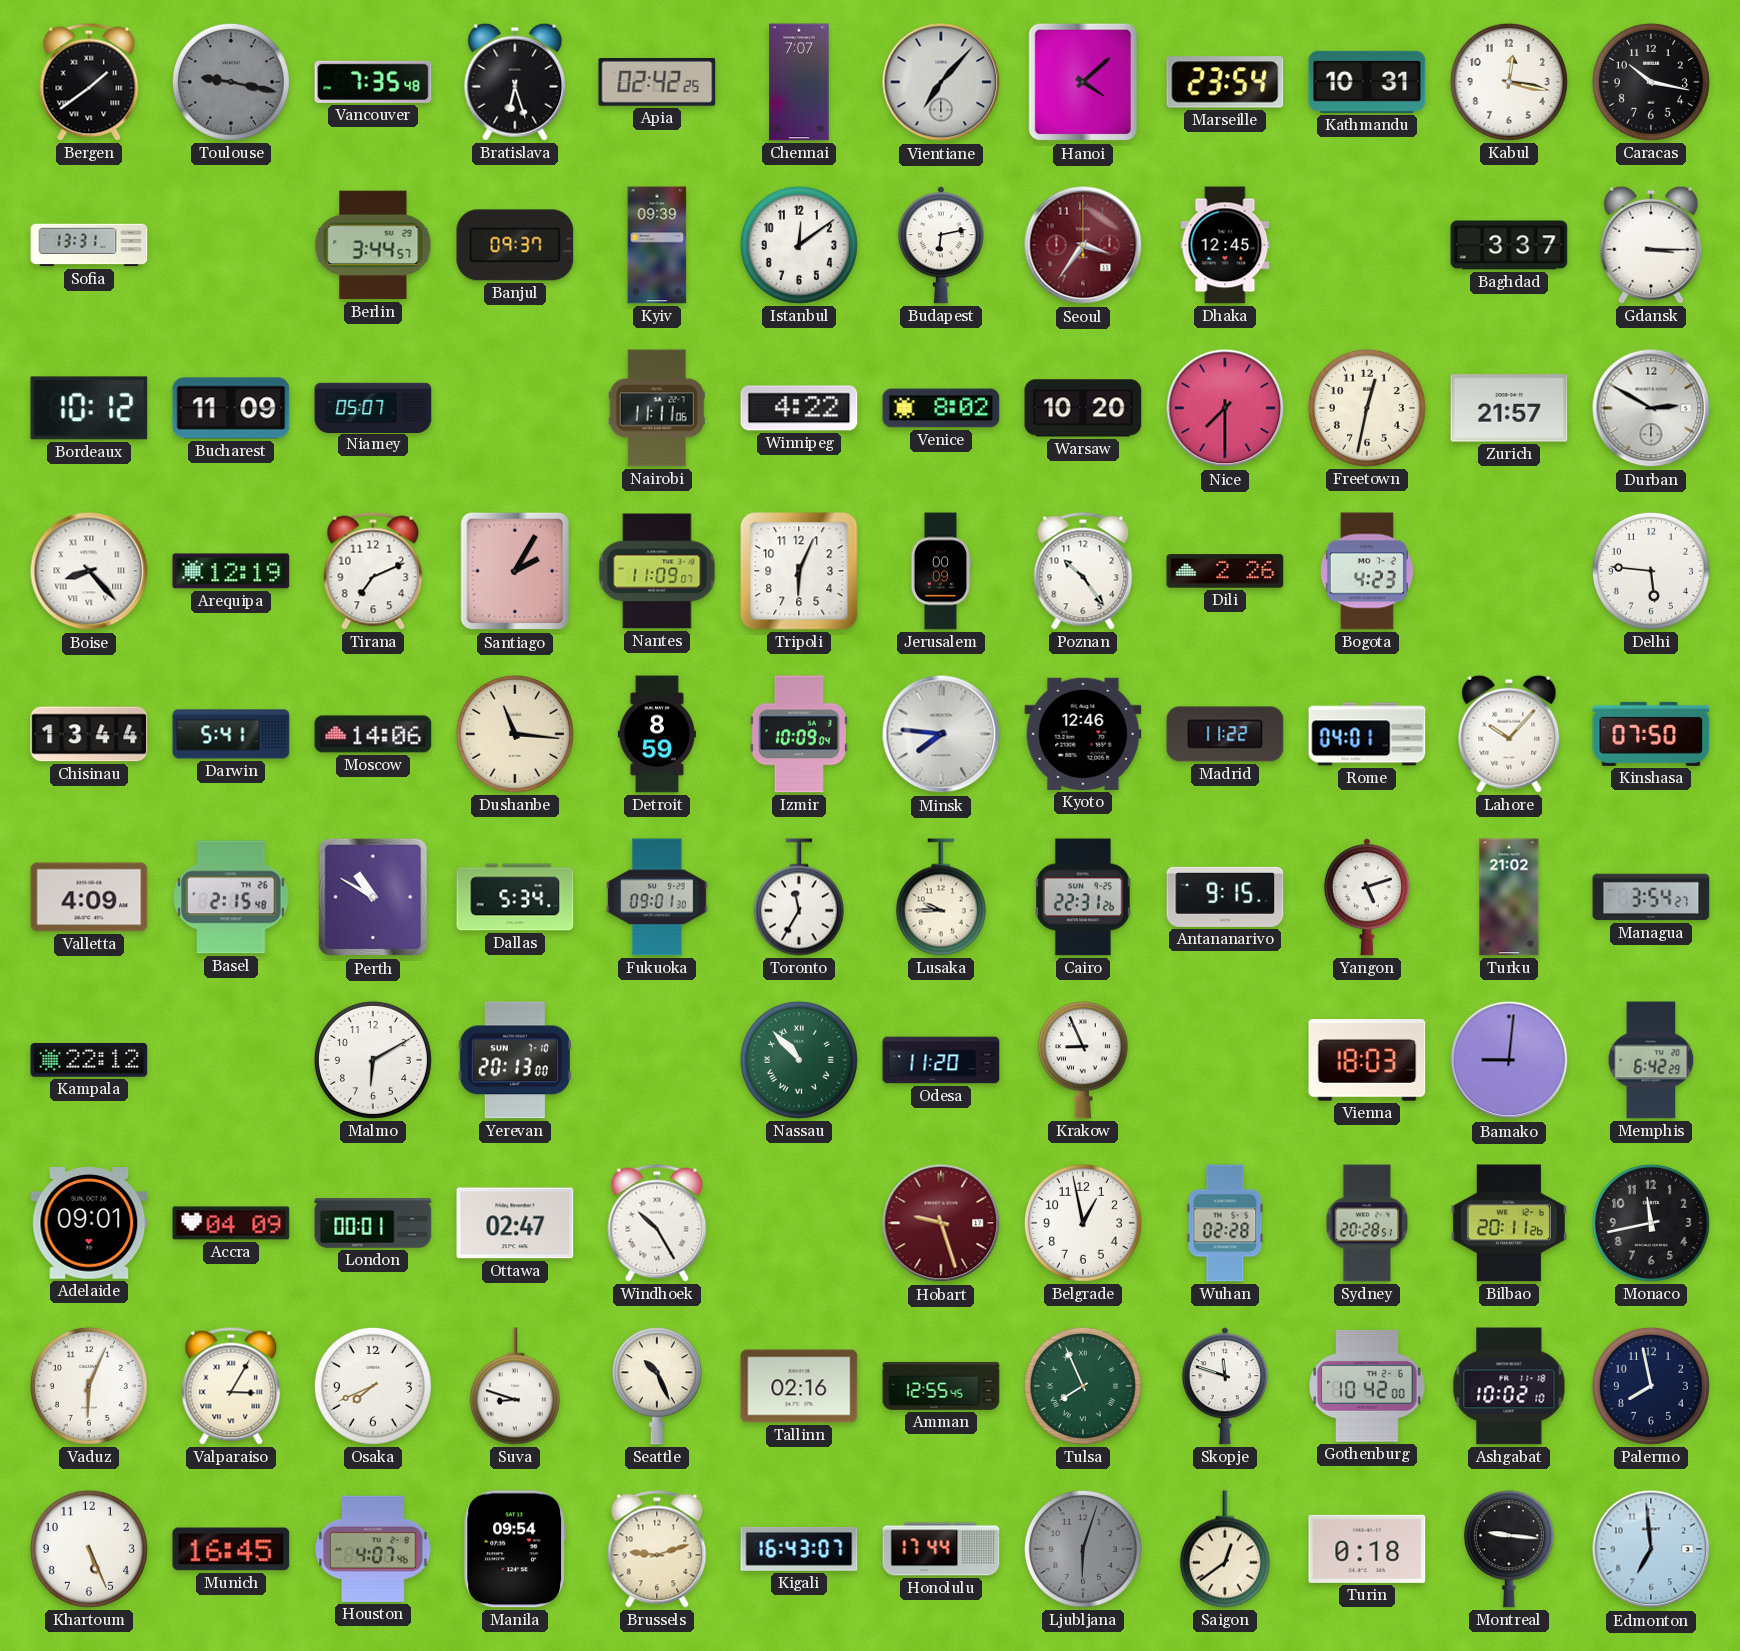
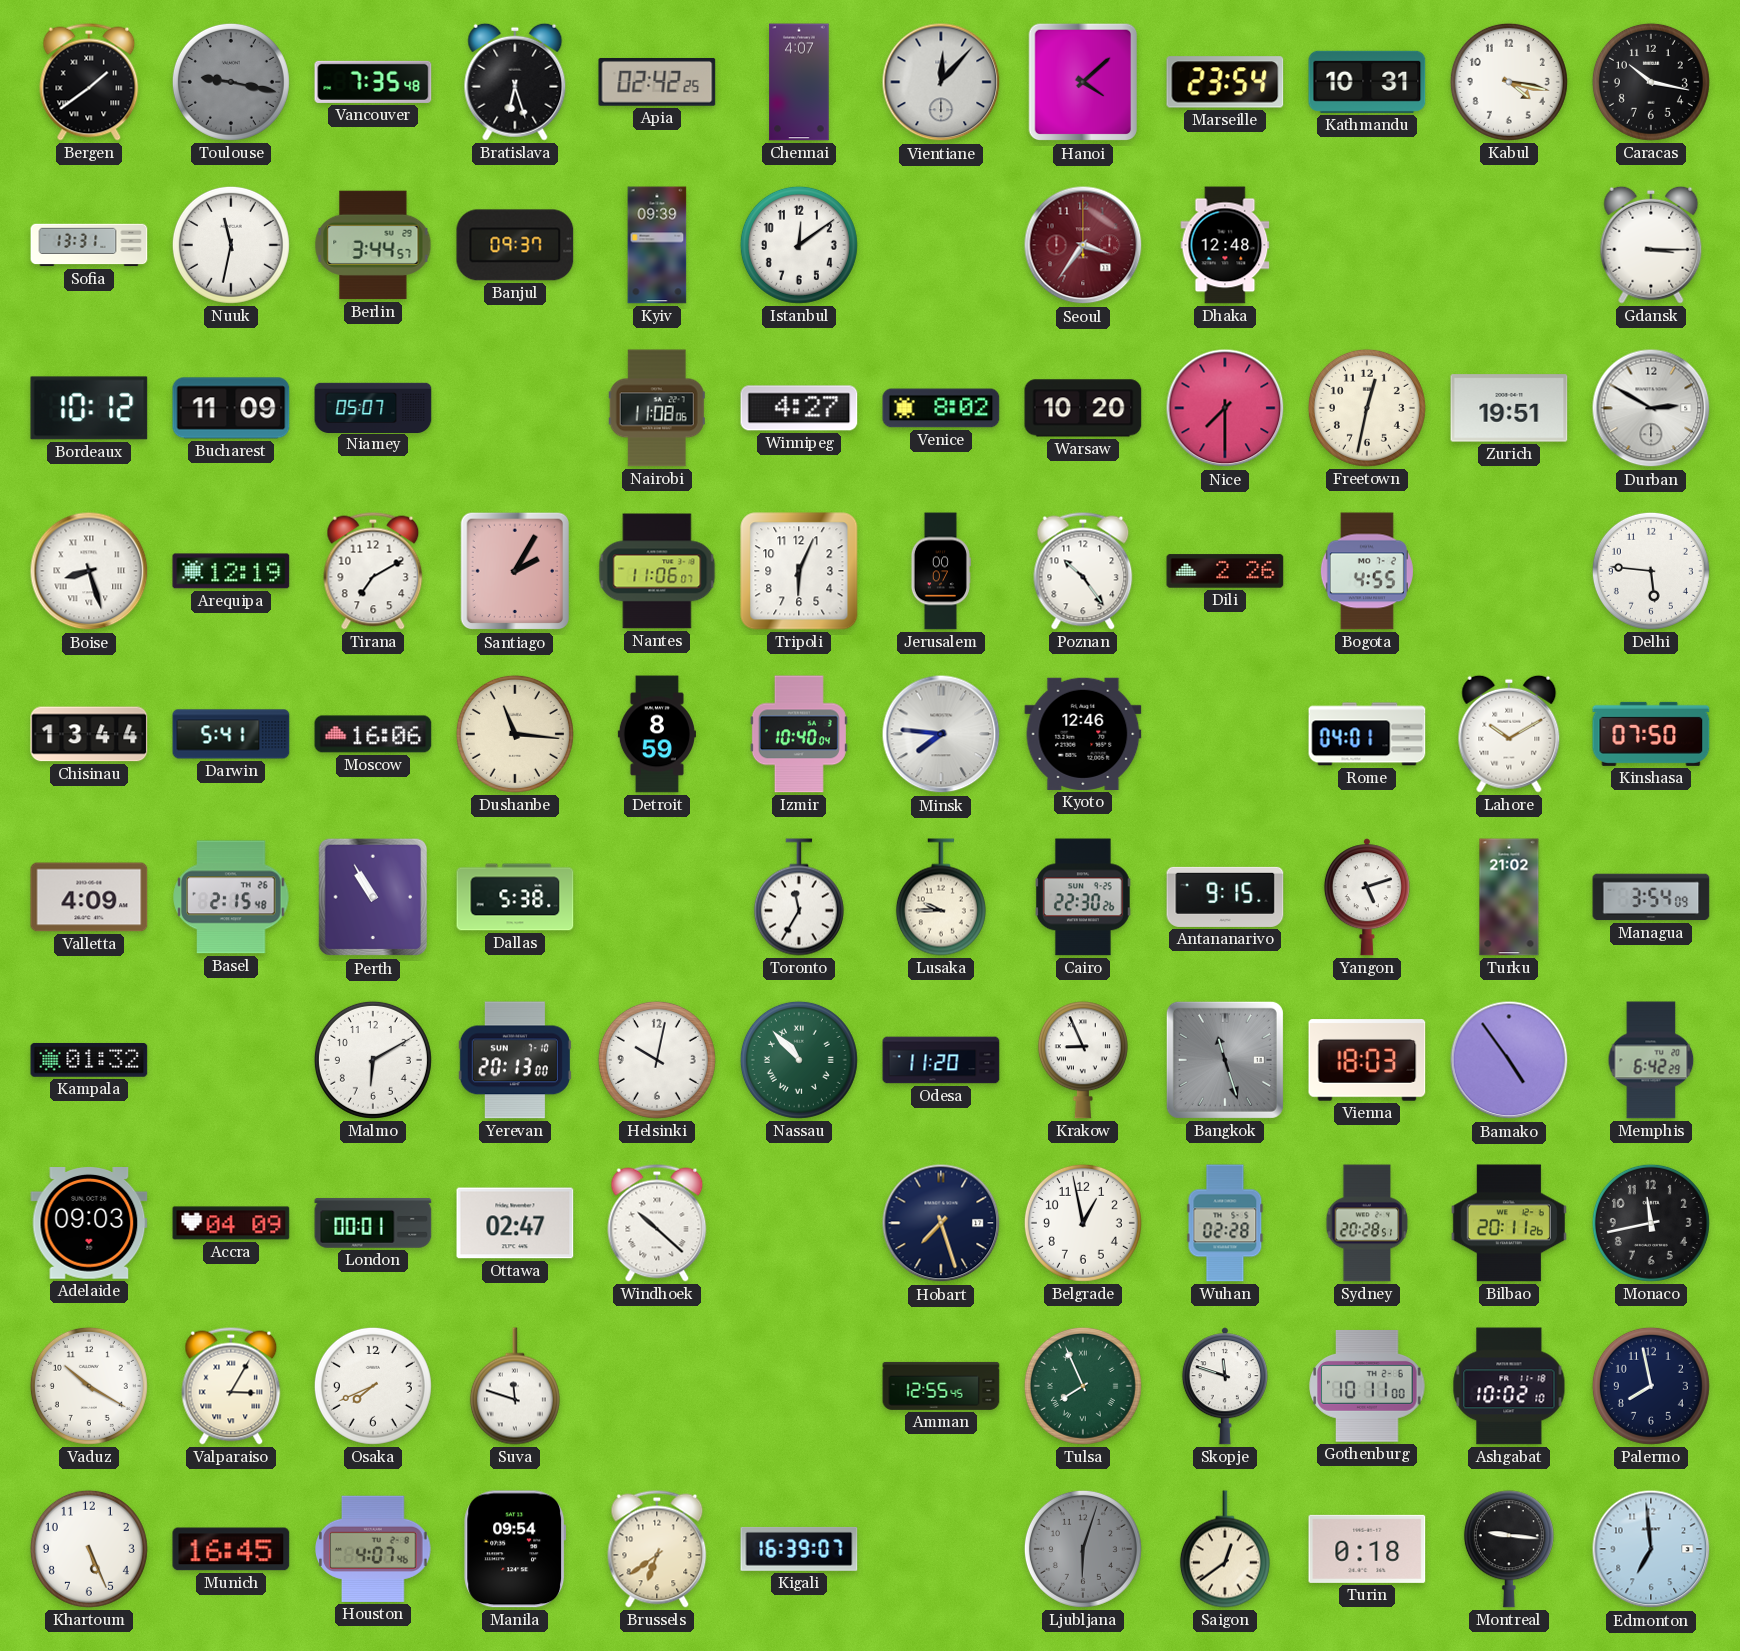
Chennai: 7:07 -> 4:07
Vientiane: 7:07 -> 12:07
Kabul: 12:17 -> 4:17
Nuuk: none -> 11:32
Budapest: 6:13 -> none
Dhaka: 12:45 -> 12:48
Baghdad: 3:37 -> none
Nairobi: 11:11 -> 11:08
Winnipeg: 4:22 -> 4:27
Zurich: 21:57 -> 19:51
Boise: 8:23 -> 8:27
Tirana: 7:11 -> 7:10
Nantes: 11:09 -> 11:06
Jerusalem: 00:09 -> 00:07
Bogota: 4:23 -> 4:55
Moscow: 14:06 -> 16:06
Izmir: 10:09 -> 10:40
Madrid: 11:22 -> none
Lahore: 10:07 -> 10:10
Perth: 10:50 -> 10:55
Dallas: 5:34 -> 5:38
Fukuoka: 09:01 -> none
Cairo: 22:31 -> 22:30
Managua: 3:54:27 -> 3:54:09
Kampala: 22:12 -> 01:32
Helsinki: none -> 10:02
Bangkok: none -> 11:27
Bamako: 9:01 -> 4:54
Adelaide: 09:01 -> 09:03
Windhoek: 10:25 -> 10:22
Hobart: 9:27 -> 7:27
Hobart dial: burgundy -> navy
Vaduz: 6:04 -> 10:20
Suva: 8:48 -> 11:48
Seattle: 10:26 -> none
Tallinn: 02:16 -> none
Gothenburg: 10:42 -> 10:11
Brussels: 9:12 -> 6:39
Kigali: 16:43 -> 16:39
Honolulu: 17:44 -> none
